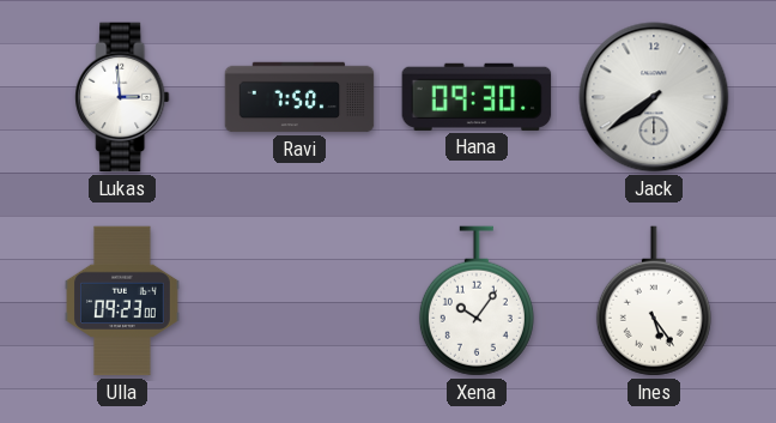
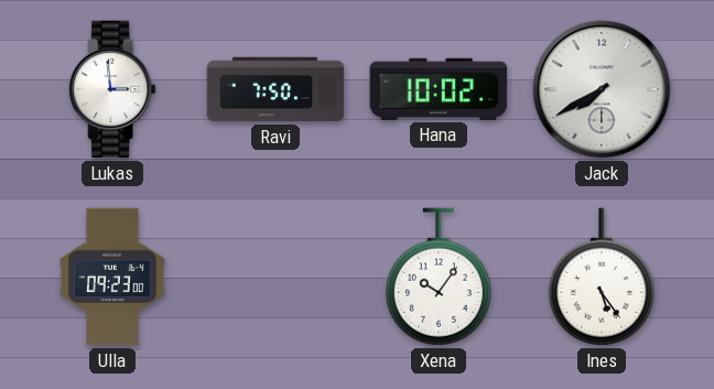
Hana: 09:30 -> 10:02
Jack: 7:39 -> 7:40
